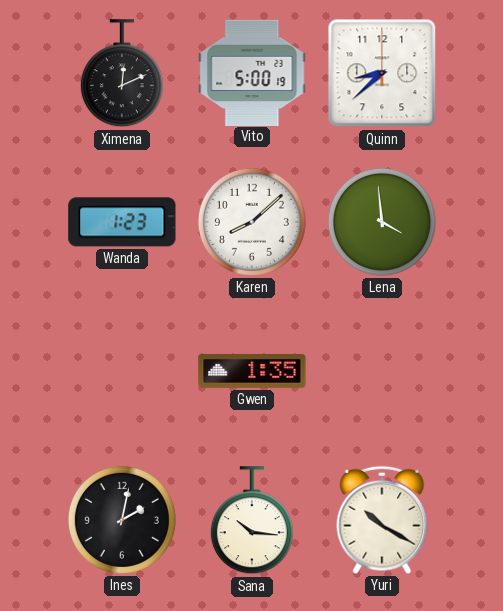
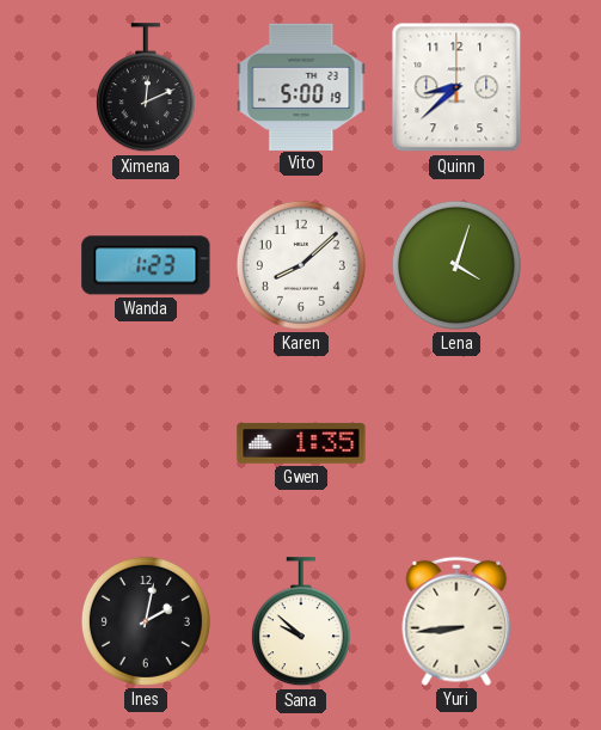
Lena: 3:59 -> 4:03
Sana: 10:16 -> 9:52
Yuri: 10:20 -> 8:44
